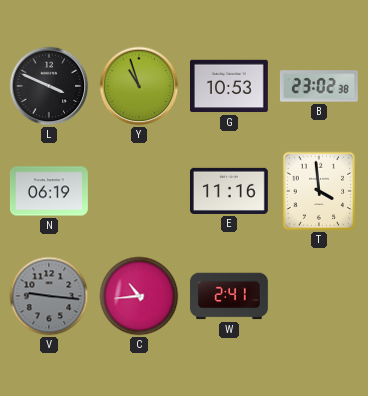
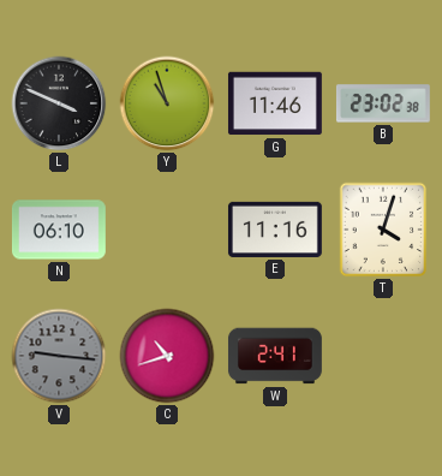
G: 10:53 -> 11:46
N: 06:19 -> 06:10
T: 3:59 -> 4:03
C: 10:44 -> 10:42
